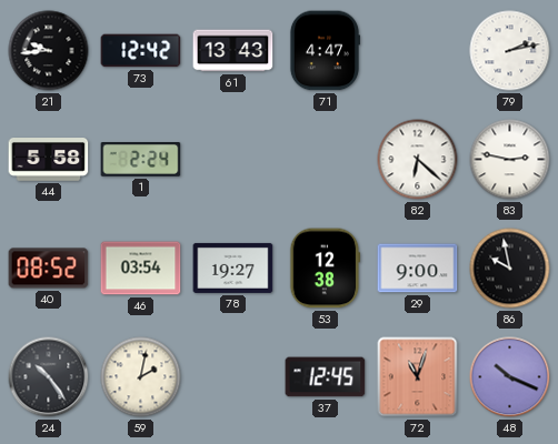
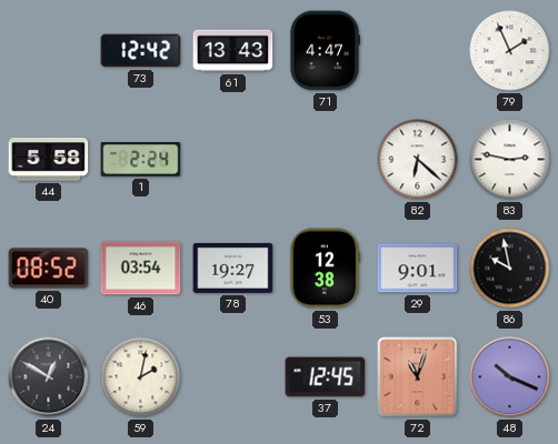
21: 9:44 -> none
79: 2:13 -> 1:56
29: 9:00 -> 9:01
24: 10:24 -> 12:50
